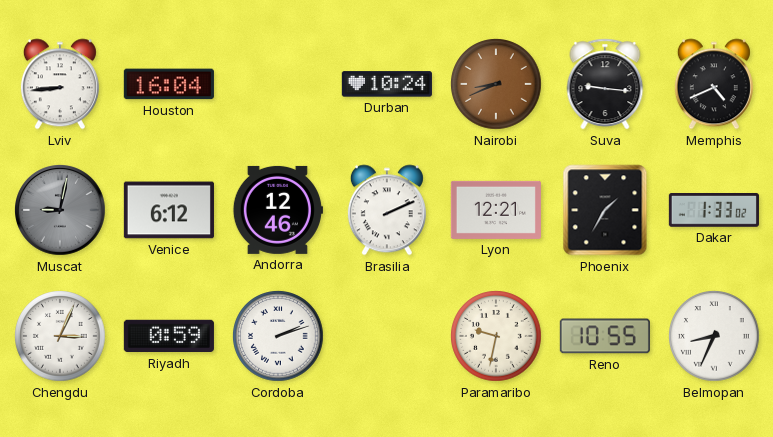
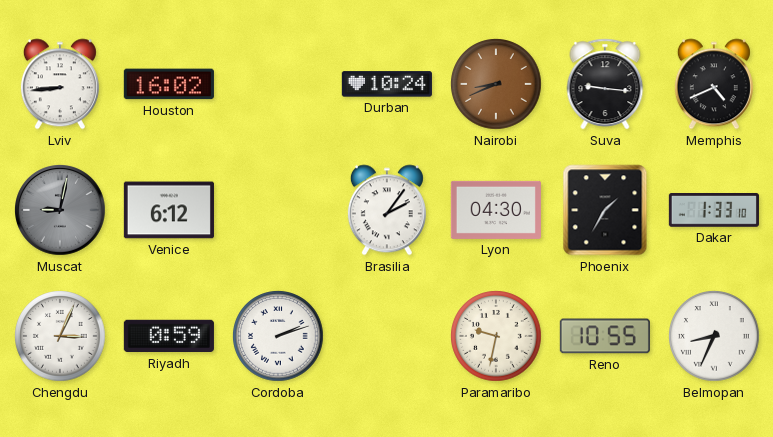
Houston: 16:04 -> 16:02
Andorra: 12:46 -> none
Brasilia: 2:11 -> 2:06
Lyon: 12:21 -> 04:30
Dakar: 1:33:02 -> 1:33:10
